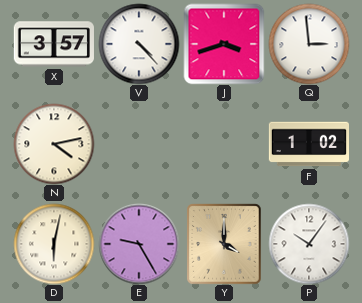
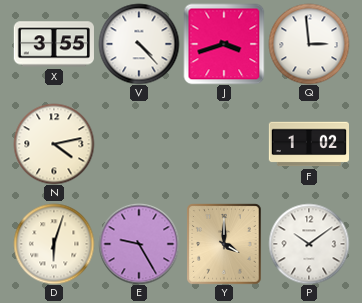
X: 3:57 -> 3:55
D: 6:02 -> 6:03
P: 10:06 -> 10:09
